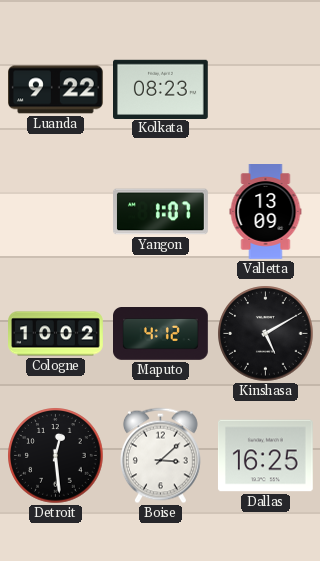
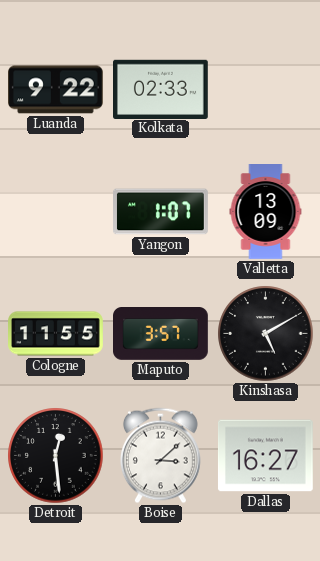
Kolkata: 08:23 -> 02:33
Cologne: 10:02 -> 11:55
Maputo: 4:12 -> 3:57
Dallas: 16:25 -> 16:27
